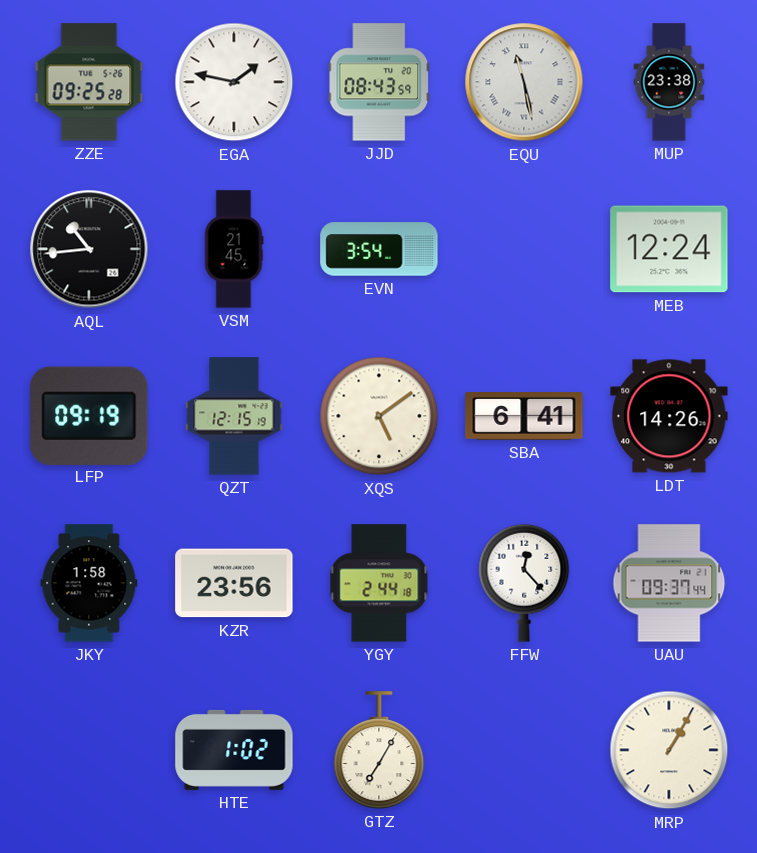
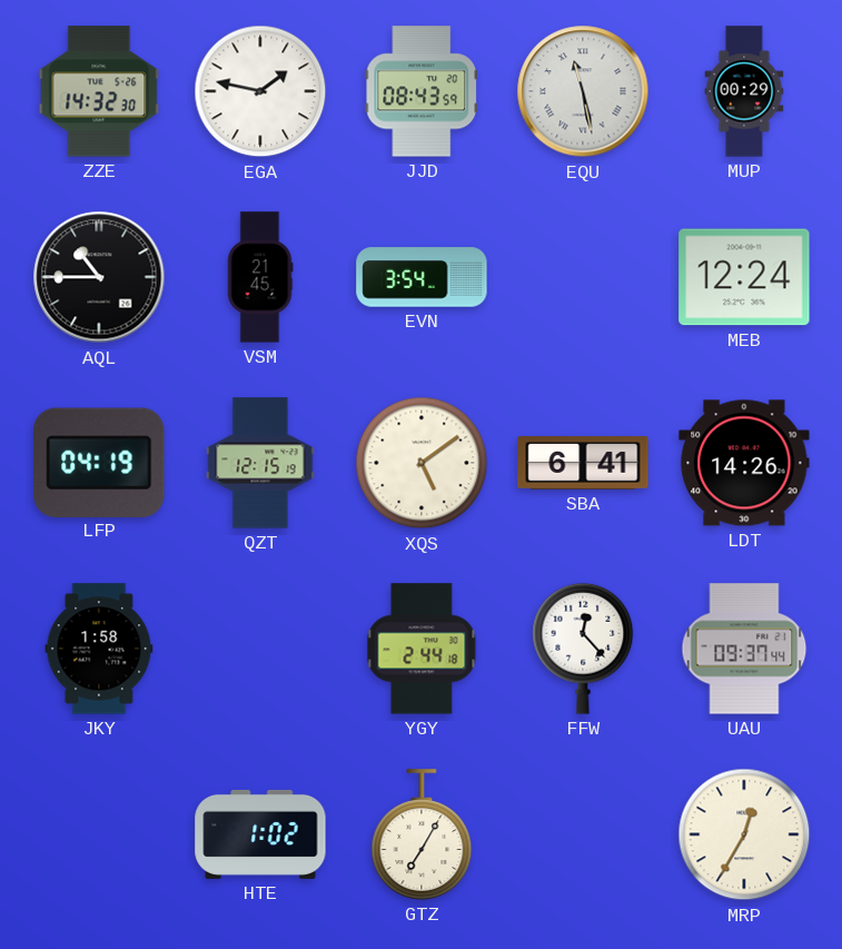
ZZE: 09:25 -> 14:32
MUP: 23:38 -> 00:29
AQL: 10:44 -> 10:45
LFP: 09:19 -> 04:19
KZR: 23:56 -> none
MRP: 1:05 -> 12:35
